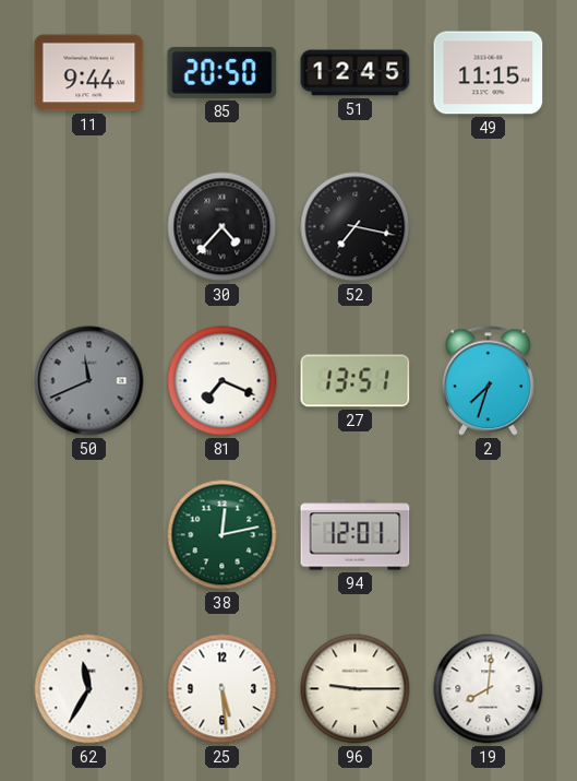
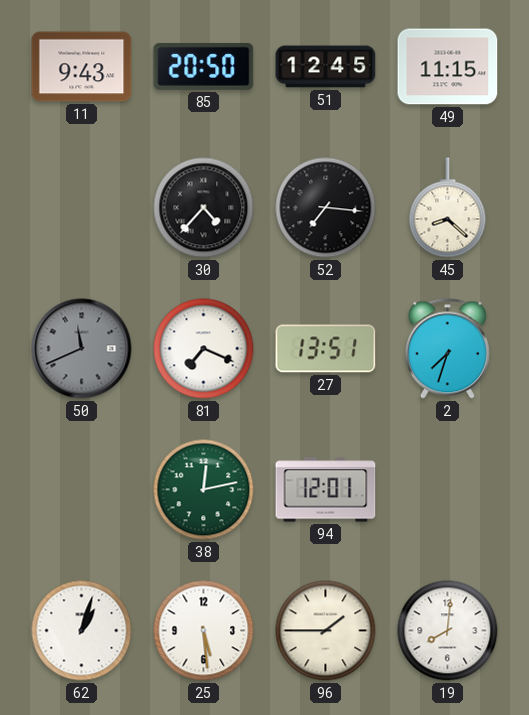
11: 9:44 -> 9:43
52: 7:17 -> 7:16
45: none -> 8:22
62: 11:35 -> 1:03
96: 9:15 -> 1:45
